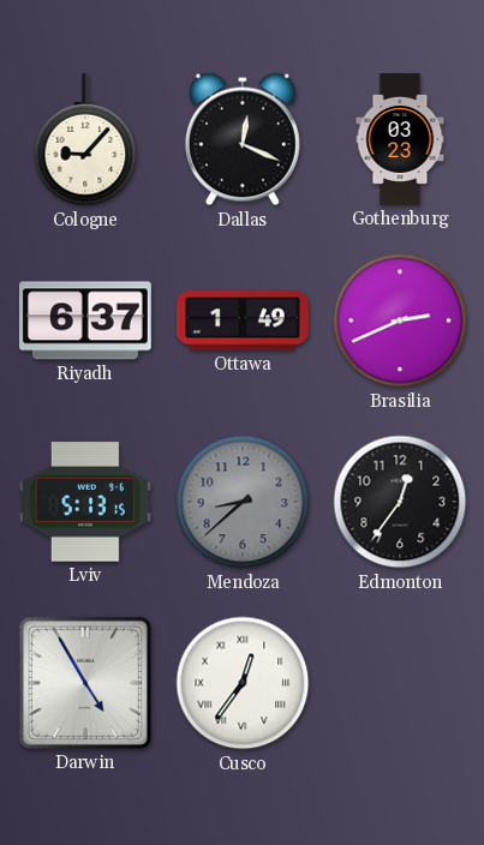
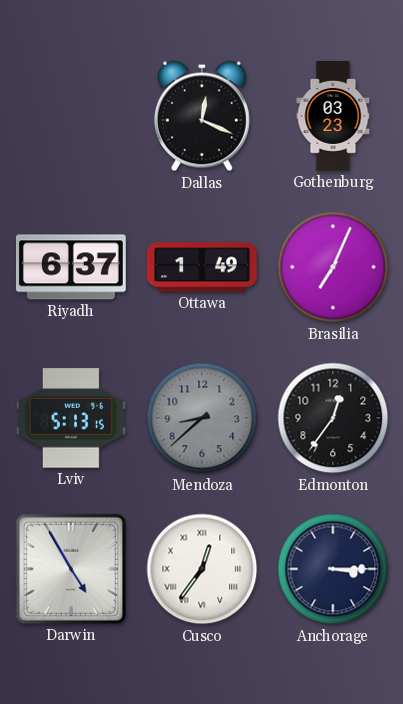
Cologne: 9:07 -> none
Brasilia: 2:41 -> 7:04
Anchorage: none -> 3:15
